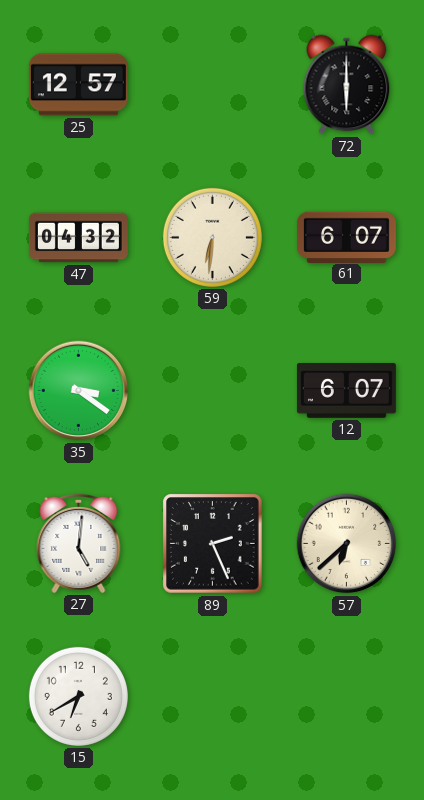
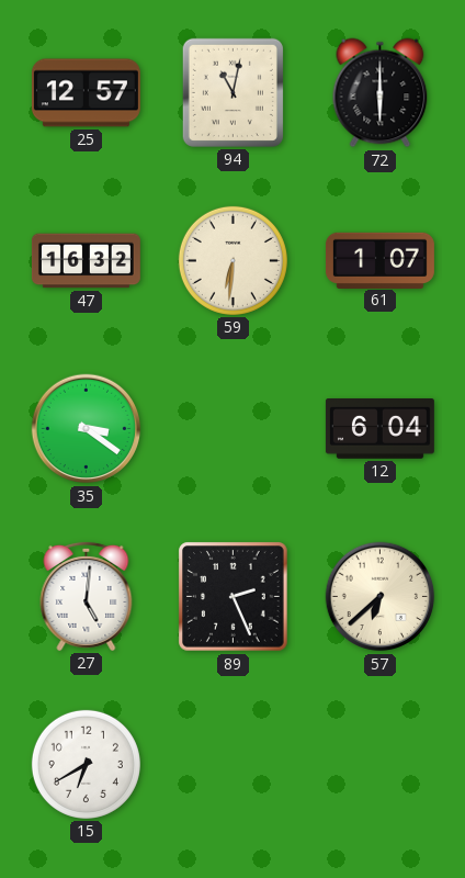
94: none -> 11:02
47: 04:32 -> 16:32
61: 6:07 -> 1:07
12: 6:07 -> 6:04
